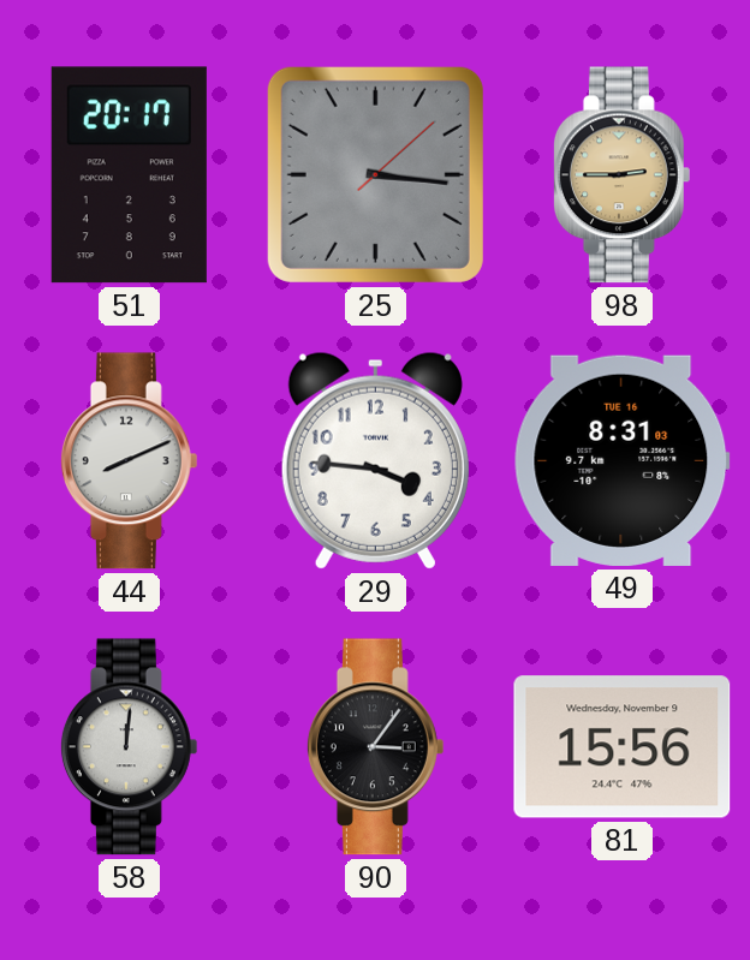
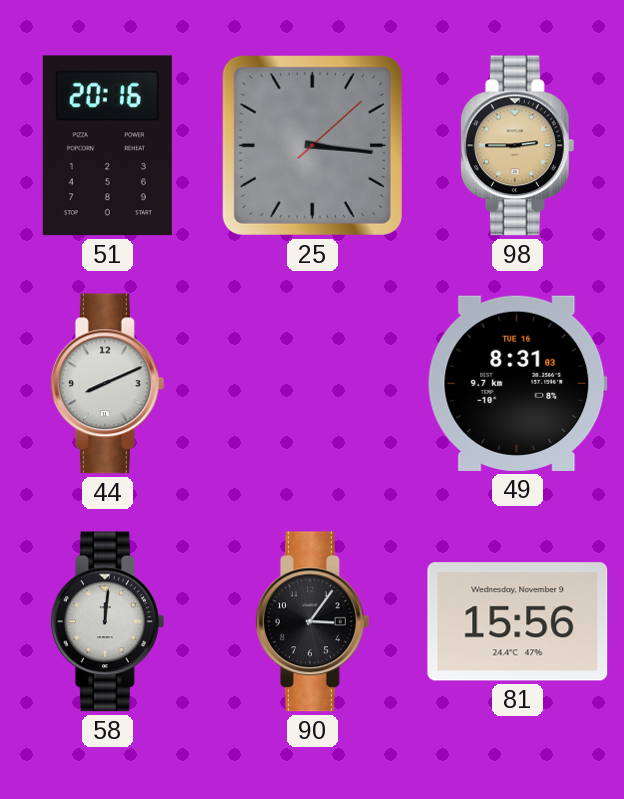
51: 20:17 -> 20:16
29: 3:46 -> none
